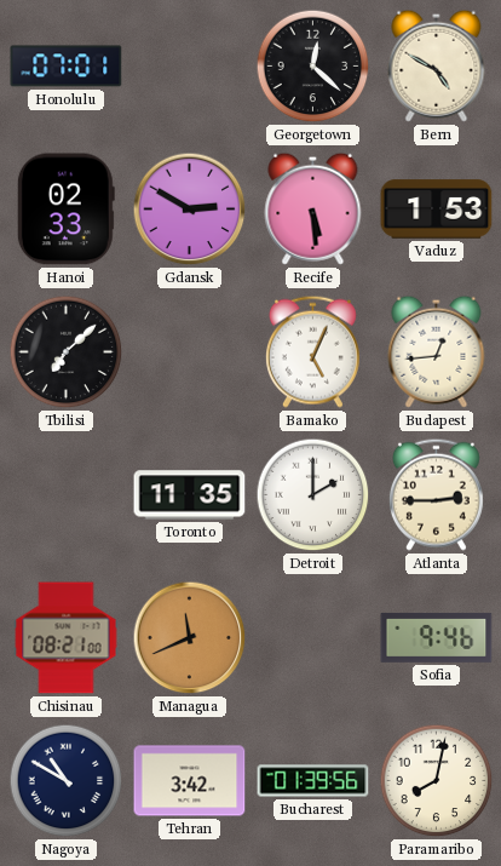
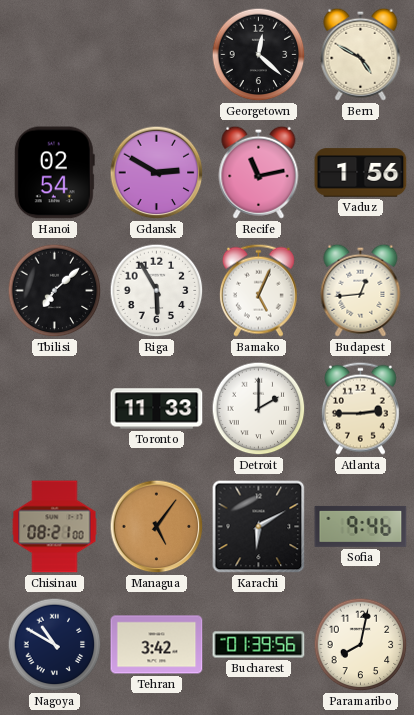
Honolulu: 07:01 -> none
Hanoi: 02:33 -> 02:54
Recife: 5:29 -> 11:13
Vaduz: 1:53 -> 1:56
Riga: none -> 5:55
Toronto: 11:35 -> 11:33
Managua: 11:41 -> 5:06
Karachi: none -> 6:10
